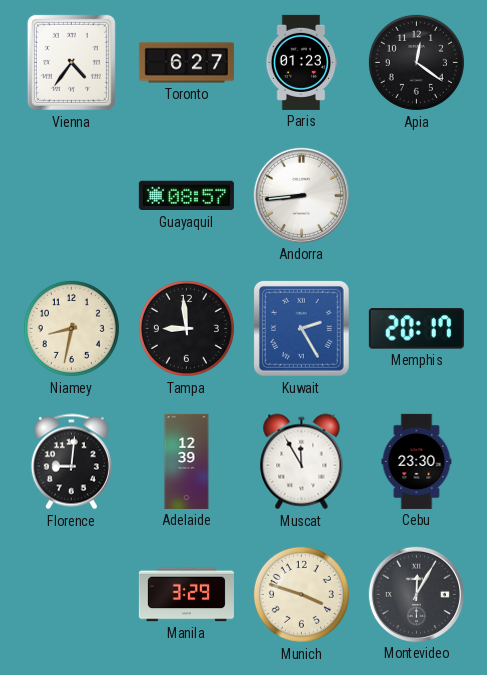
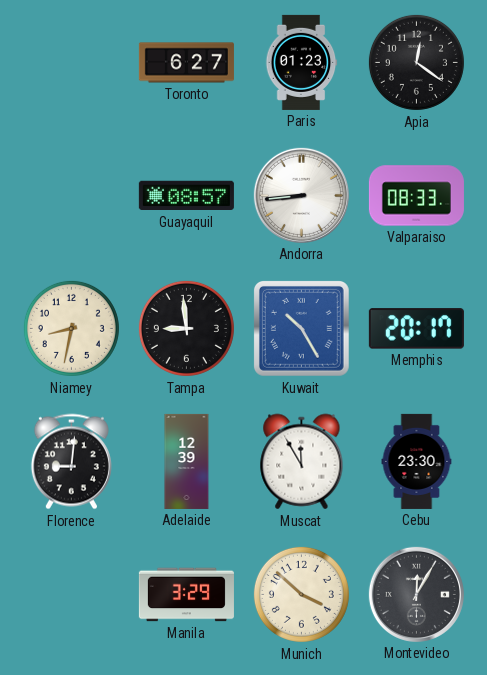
Vienna: 4:36 -> none
Valparaiso: none -> 08:33
Kuwait: 2:25 -> 10:25
Munich: 3:48 -> 3:52
